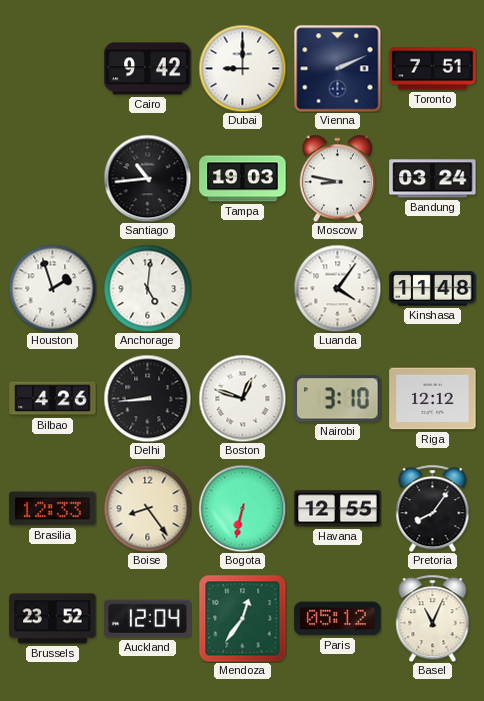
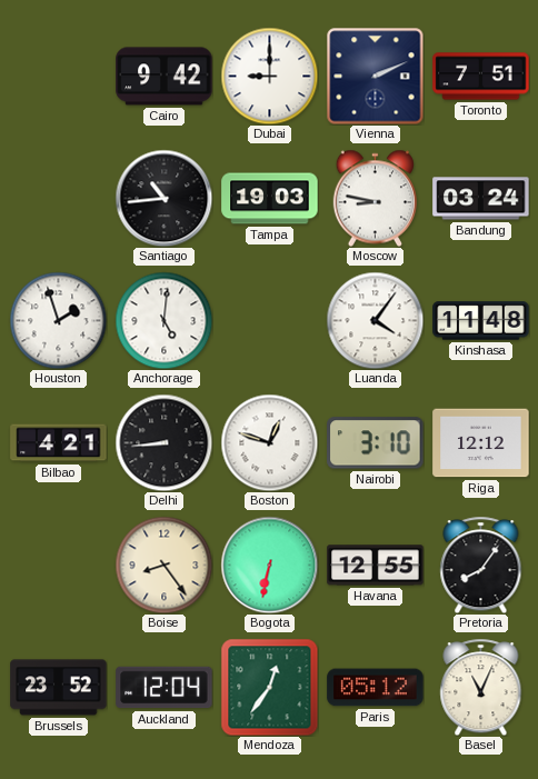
Bilbao: 4:26 -> 4:21
Brasilia: 12:33 -> none
